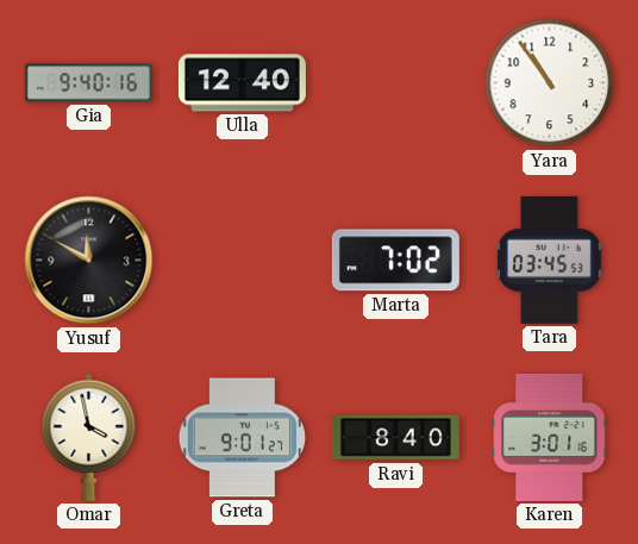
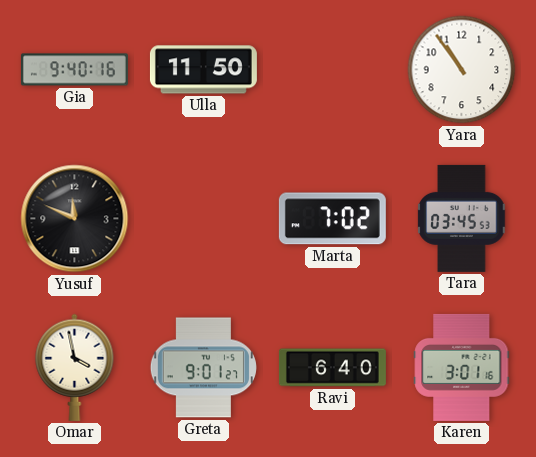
Ulla: 12:40 -> 11:50
Yusuf: 11:50 -> 11:49
Ravi: 8:40 -> 6:40
